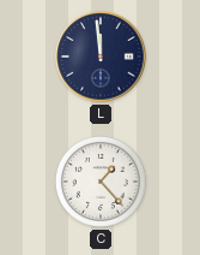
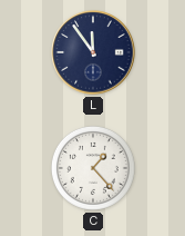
L: 11:59 -> 11:54
